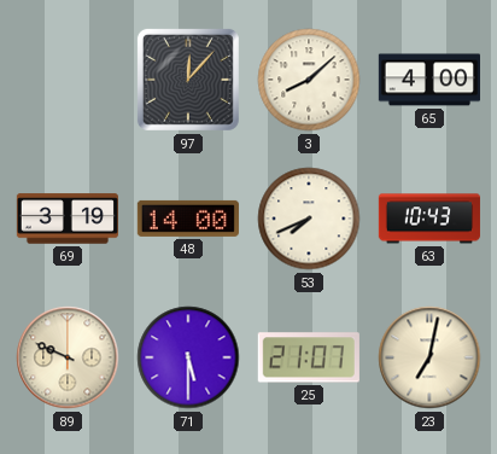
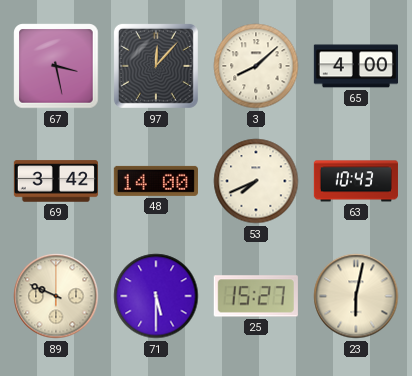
67: none -> 3:28
69: 3:19 -> 3:42
25: 21:07 -> 15:27
23: 7:02 -> 6:02
